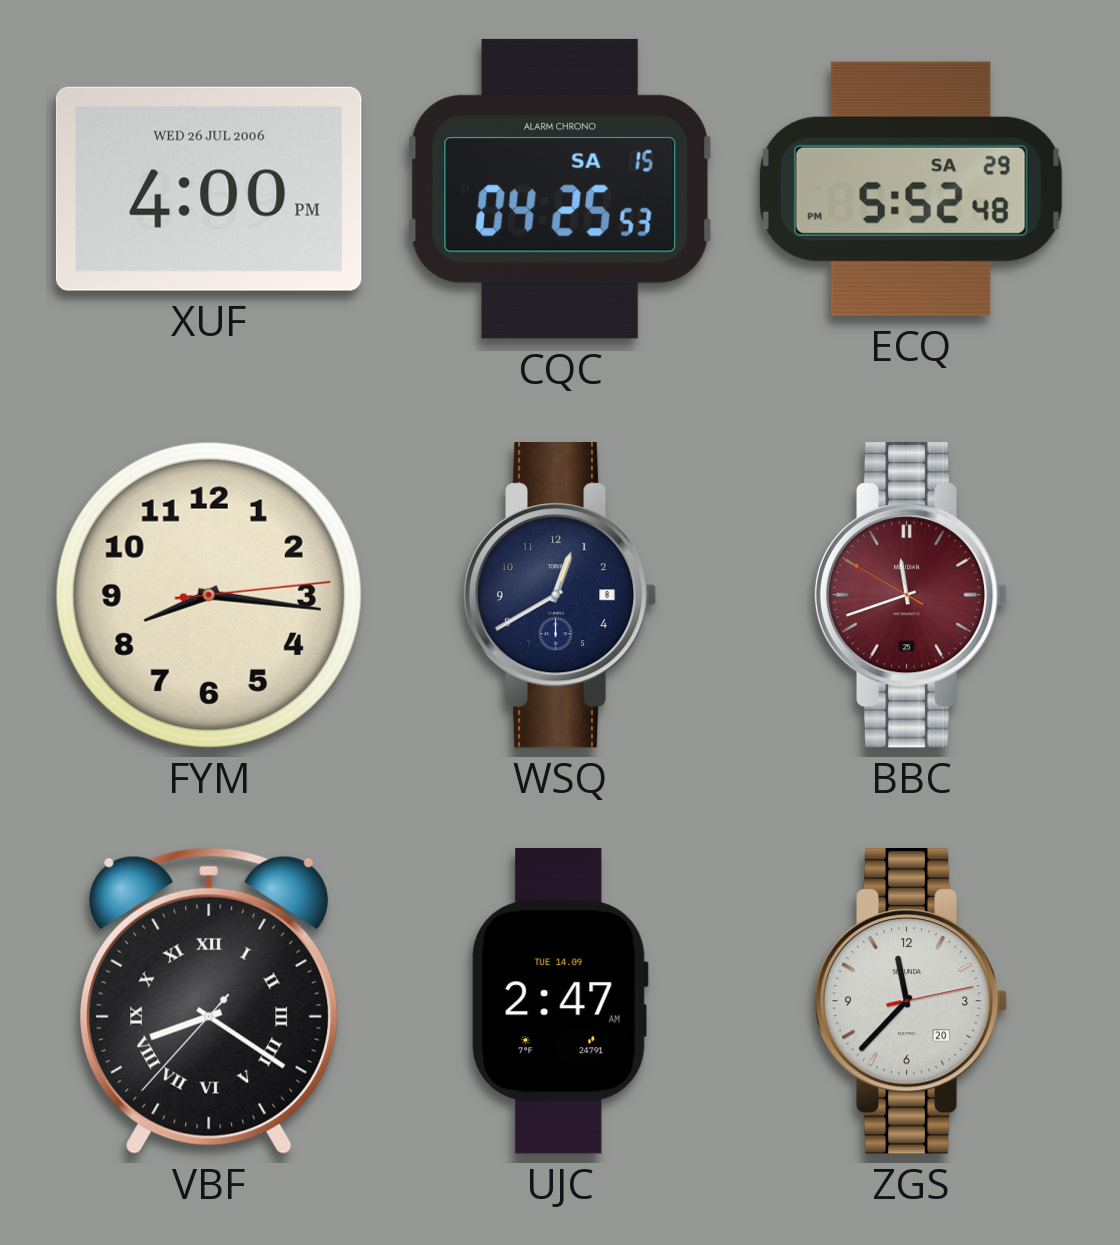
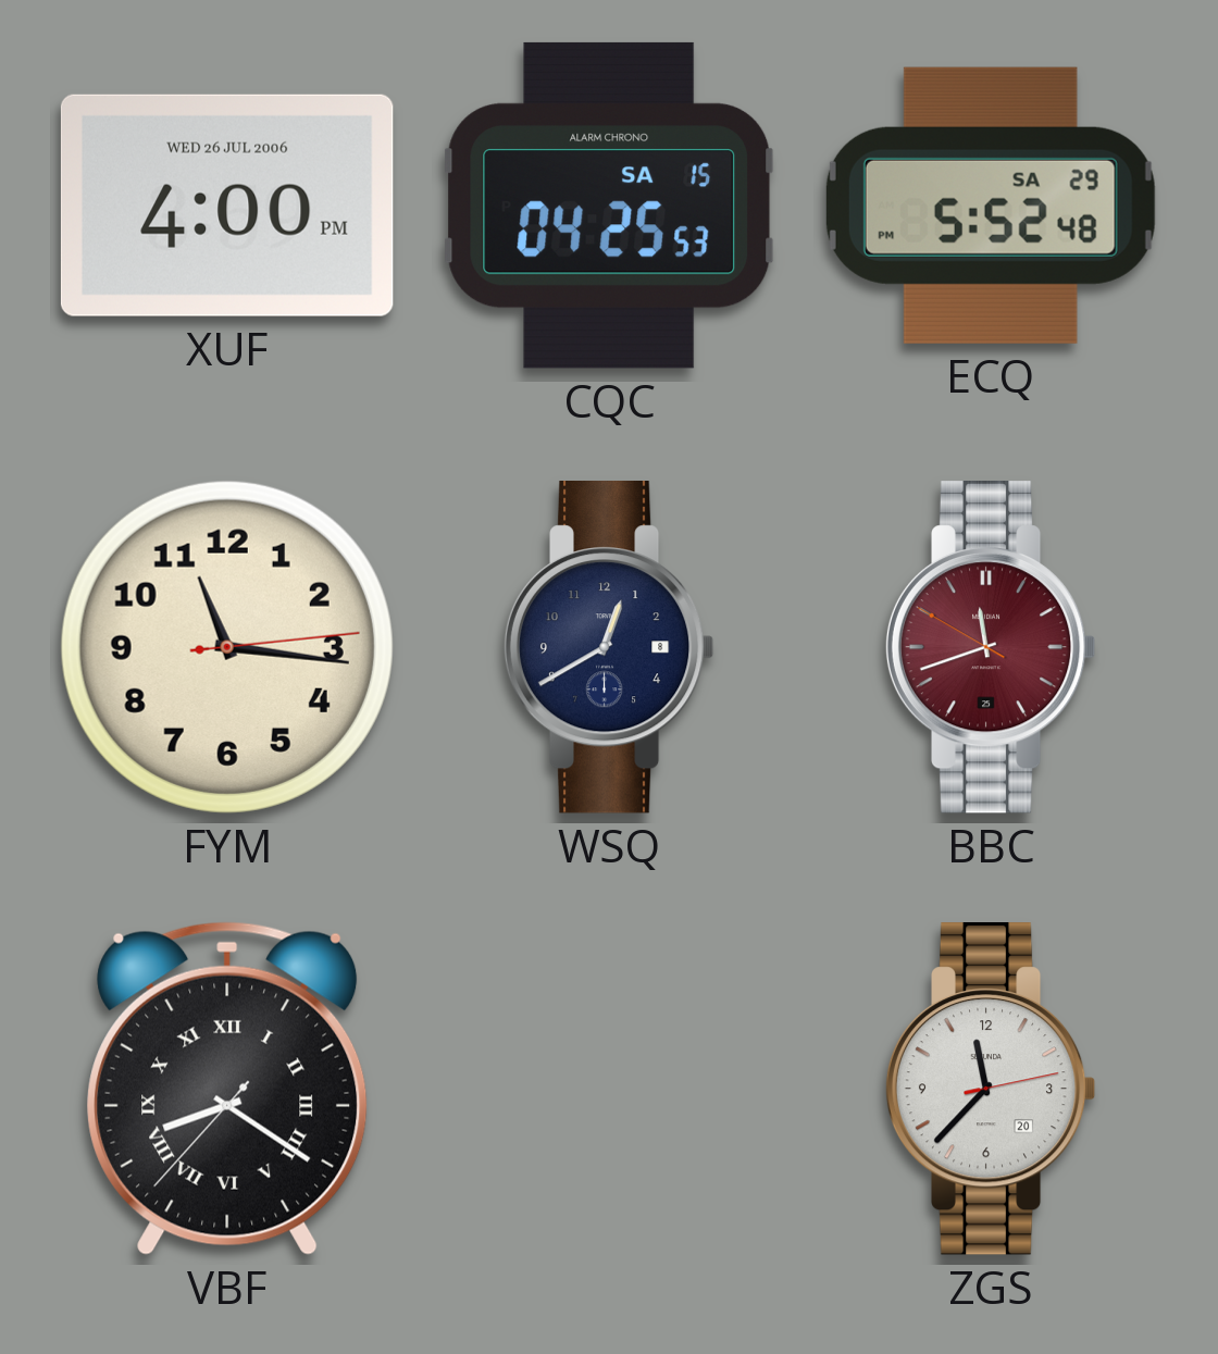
FYM: 8:16 -> 11:16
UJC: 2:47 -> none
